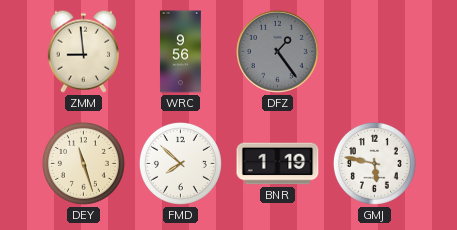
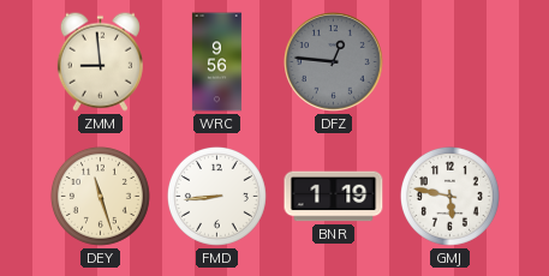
DFZ: 1:24 -> 12:46
FMD: 7:52 -> 8:44
